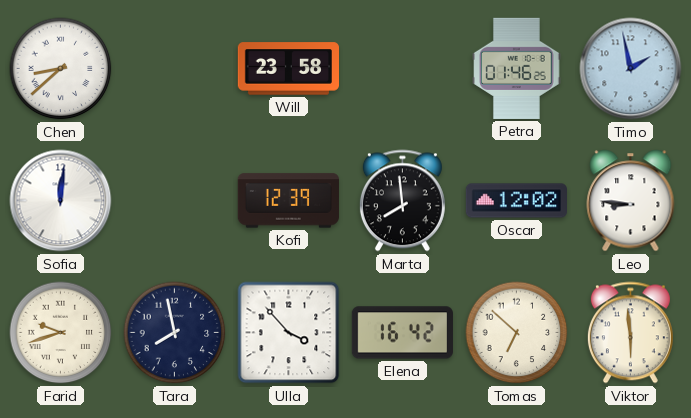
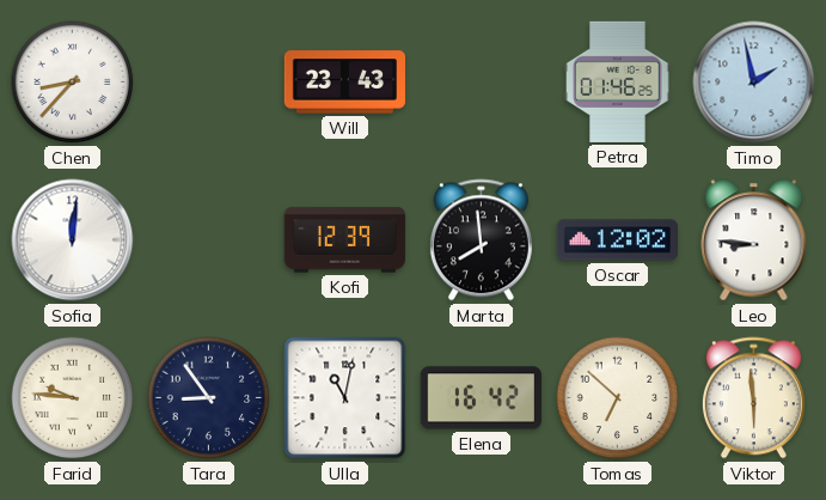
Chen: 8:38 -> 8:37
Will: 23:58 -> 23:43
Farid: 9:42 -> 9:46
Tara: 7:58 -> 8:54
Ulla: 3:53 -> 11:02
